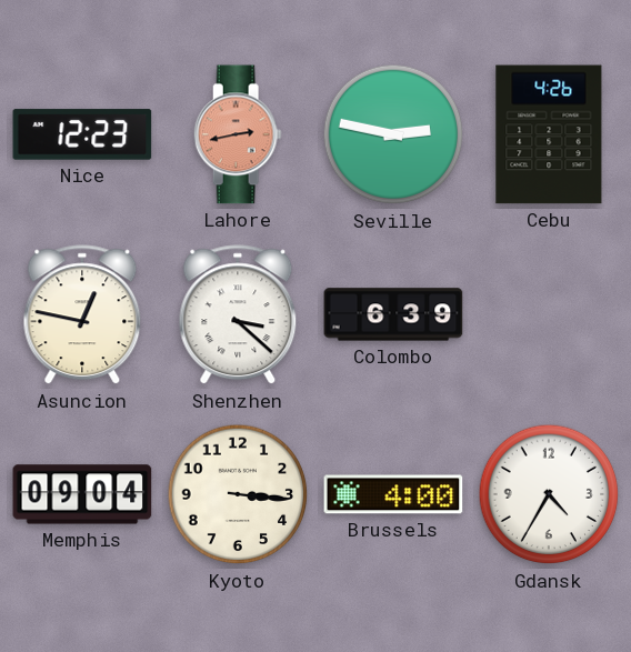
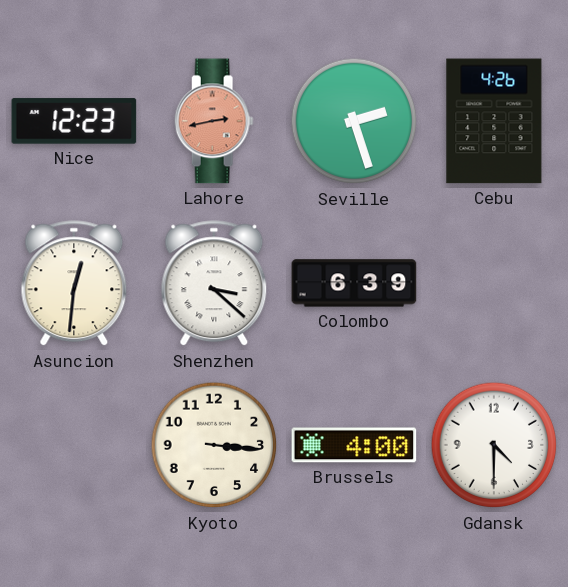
Seville: 2:47 -> 2:27
Asuncion: 12:47 -> 12:31
Memphis: 09:04 -> none
Gdansk: 4:35 -> 4:30
